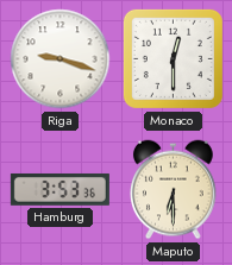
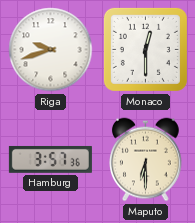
Riga: 9:18 -> 9:42
Hamburg: 3:53 -> 3:57
